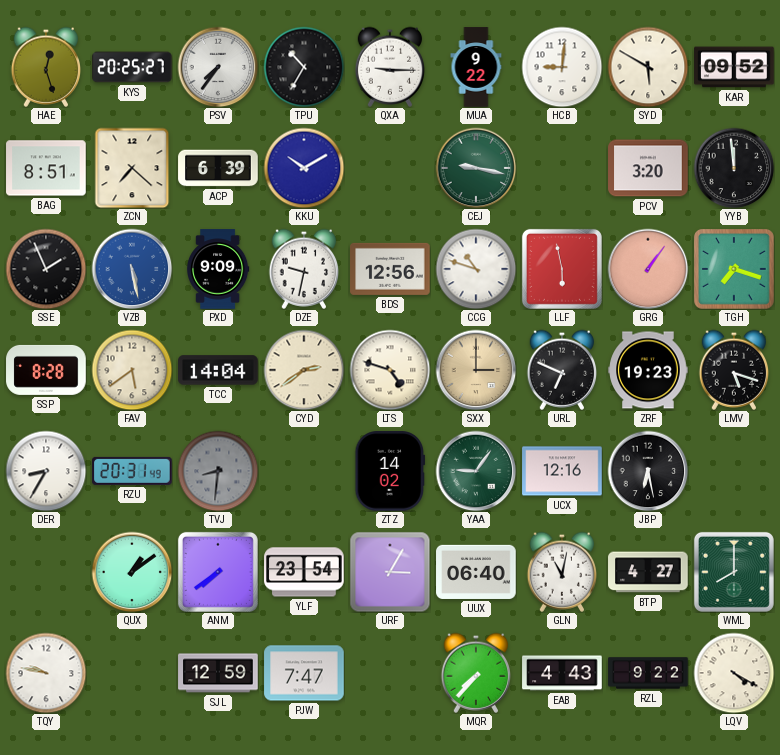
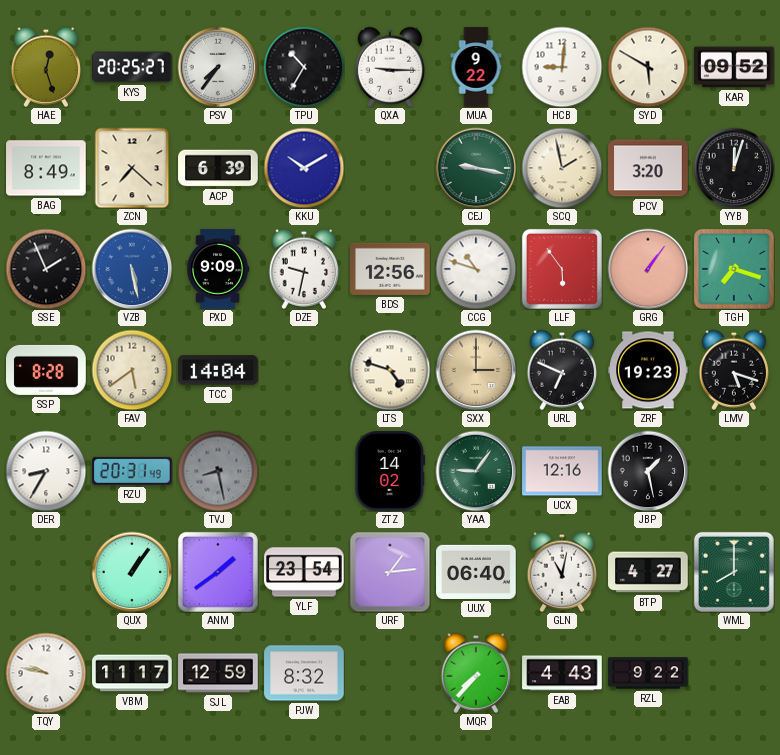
BAG: 8:51 -> 8:49
SCQ: none -> 1:58
YYB: 11:59 -> 12:03
LLF: 5:58 -> 5:54
CYD: 2:39 -> none
TVJ: 8:31 -> 8:28
JBP: 6:28 -> 1:28
QUX: 1:09 -> 1:06
ANM: 7:39 -> 1:39
URF: 3:05 -> 1:14
VBM: none -> 11:17
PJW: 7:47 -> 8:32
LQV: 4:20 -> none
